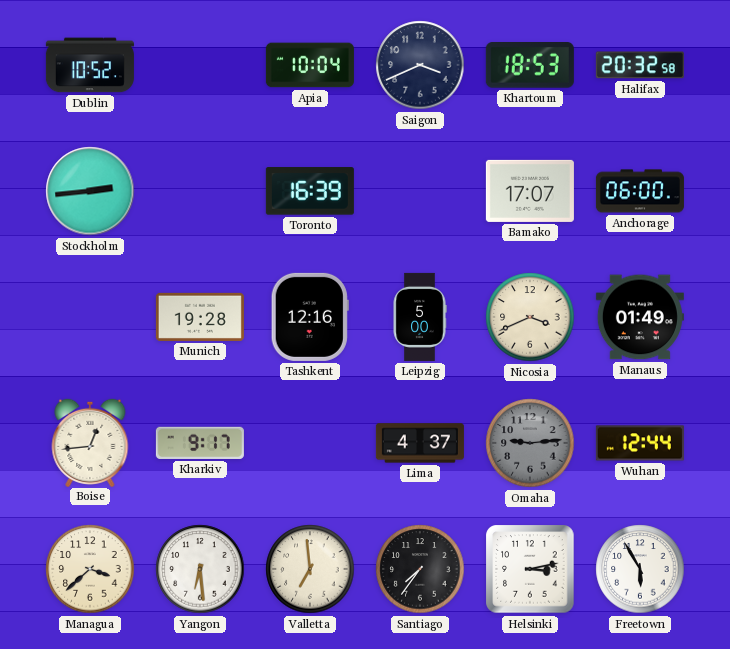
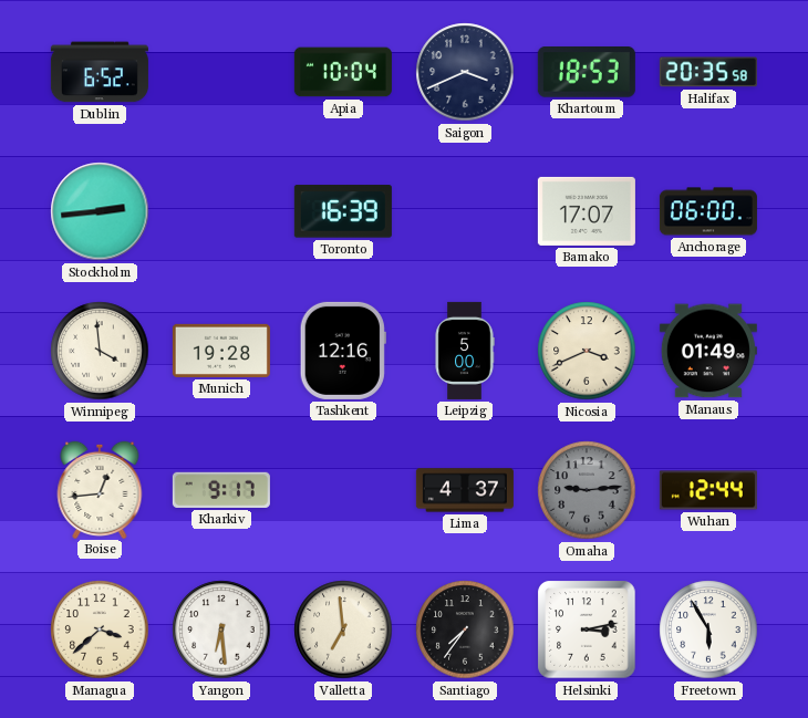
Dublin: 10:52 -> 6:52
Halifax: 20:32 -> 20:35
Winnipeg: none -> 3:59
